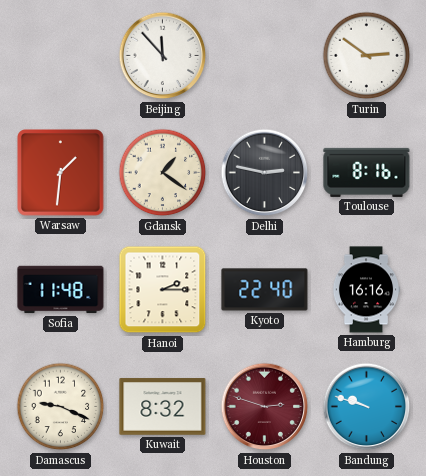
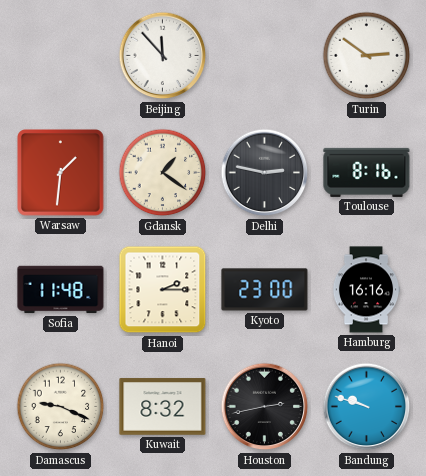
Kyoto: 22:40 -> 23:00
Houston: 2:48 -> 2:43
Houston dial: burgundy -> black
